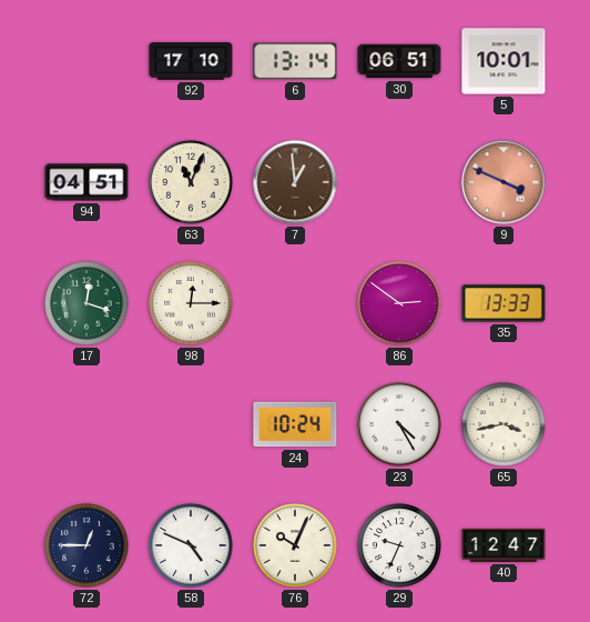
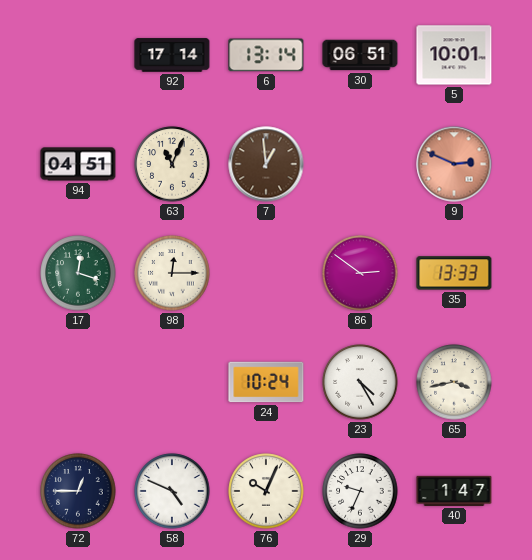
92: 17:10 -> 17:14
9: 3:49 -> 2:49
40: 12:47 -> 1:47
